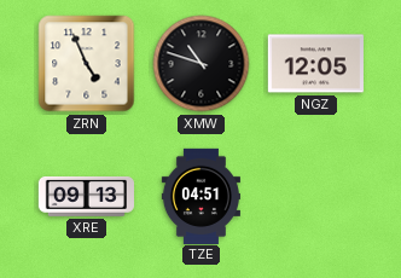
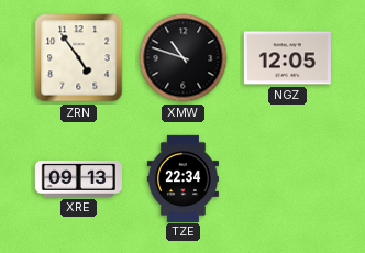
ZRN: 4:56 -> 4:54
TZE: 04:51 -> 22:34
